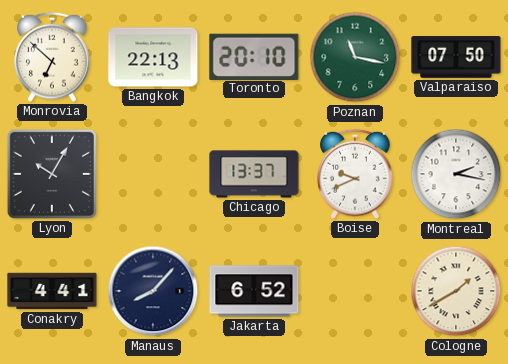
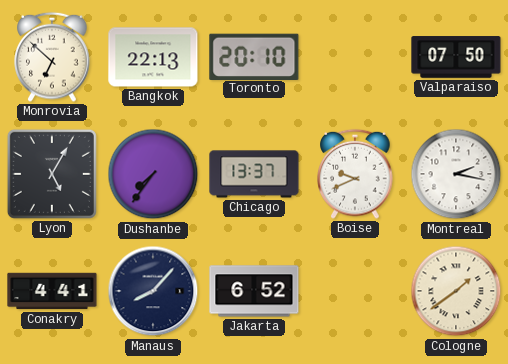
Poznan: 11:17 -> none
Lyon: 10:05 -> 5:05
Dushanbe: none -> 7:36
Cologne: 1:40 -> 1:39
